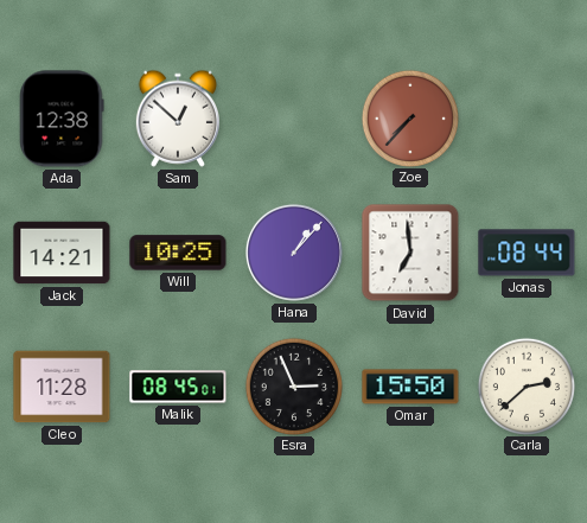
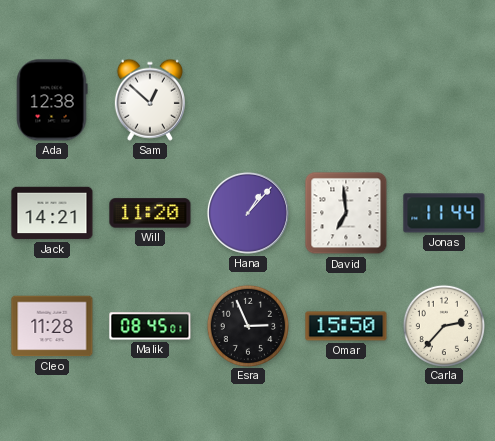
Zoe: 7:37 -> none
Will: 10:25 -> 11:20
Jonas: 08:44 -> 11:44
Carla: 2:38 -> 2:37
